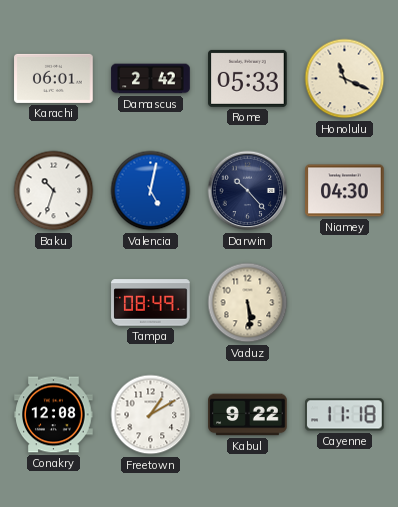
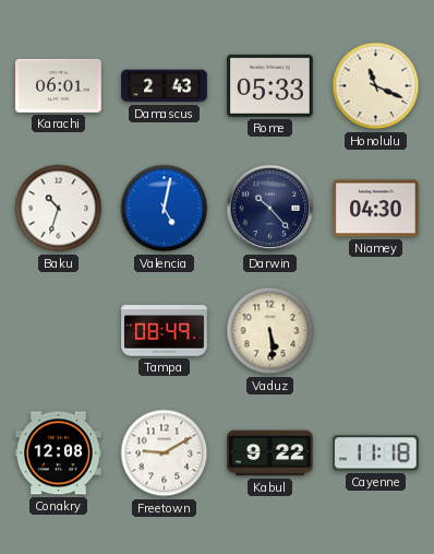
Damascus: 2:42 -> 2:43
Freetown: 1:10 -> 9:10
